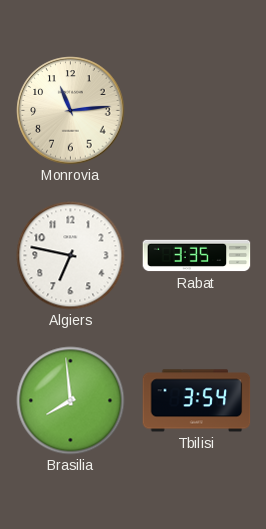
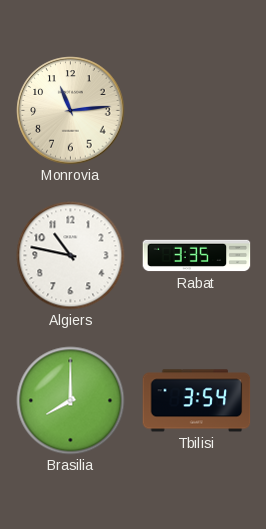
Algiers: 6:47 -> 10:47
Brasilia: 7:59 -> 8:00
